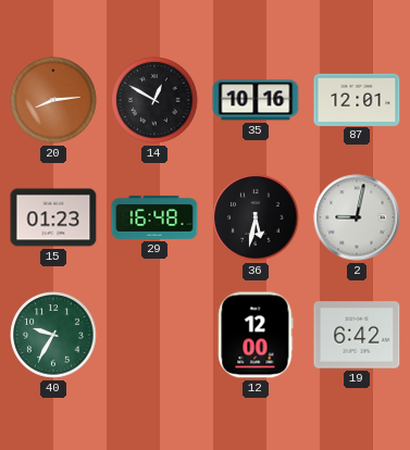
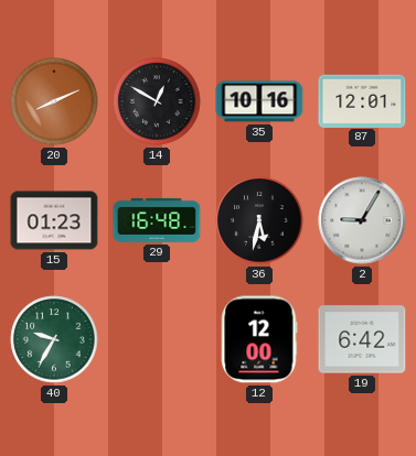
20: 8:14 -> 8:11
2: 9:02 -> 9:05
